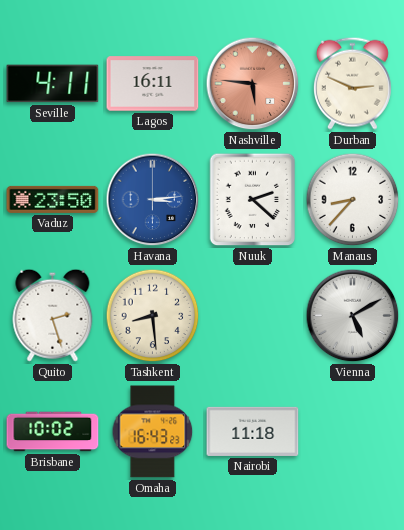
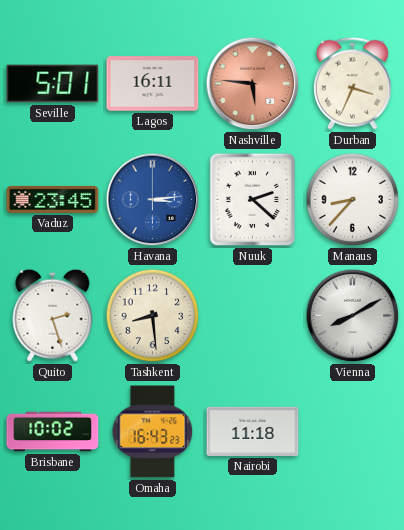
Seville: 4:11 -> 5:01
Durban: 2:49 -> 3:34
Vaduz: 23:50 -> 23:45
Vienna: 5:10 -> 8:10
